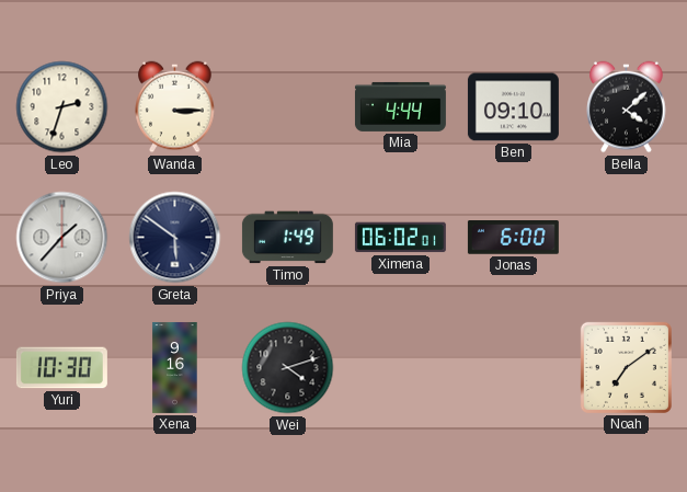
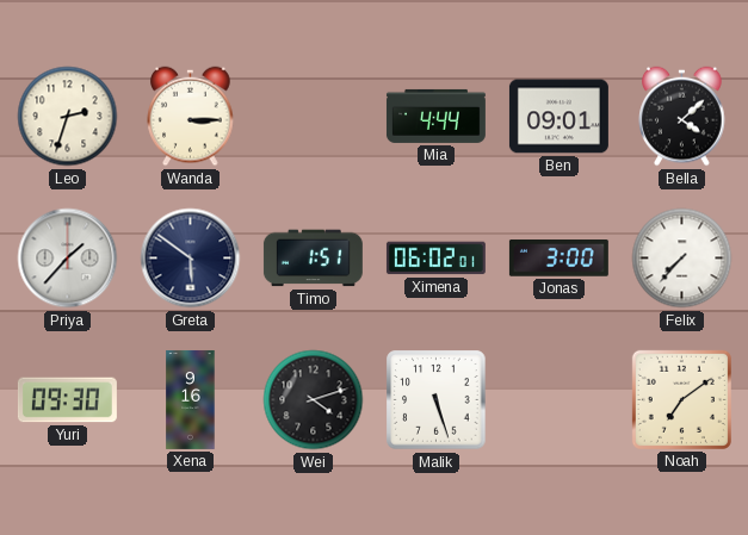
Ben: 09:10 -> 09:01
Timo: 1:49 -> 1:51
Jonas: 6:00 -> 3:00
Felix: none -> 7:37
Yuri: 10:30 -> 09:30
Malik: none -> 5:27
